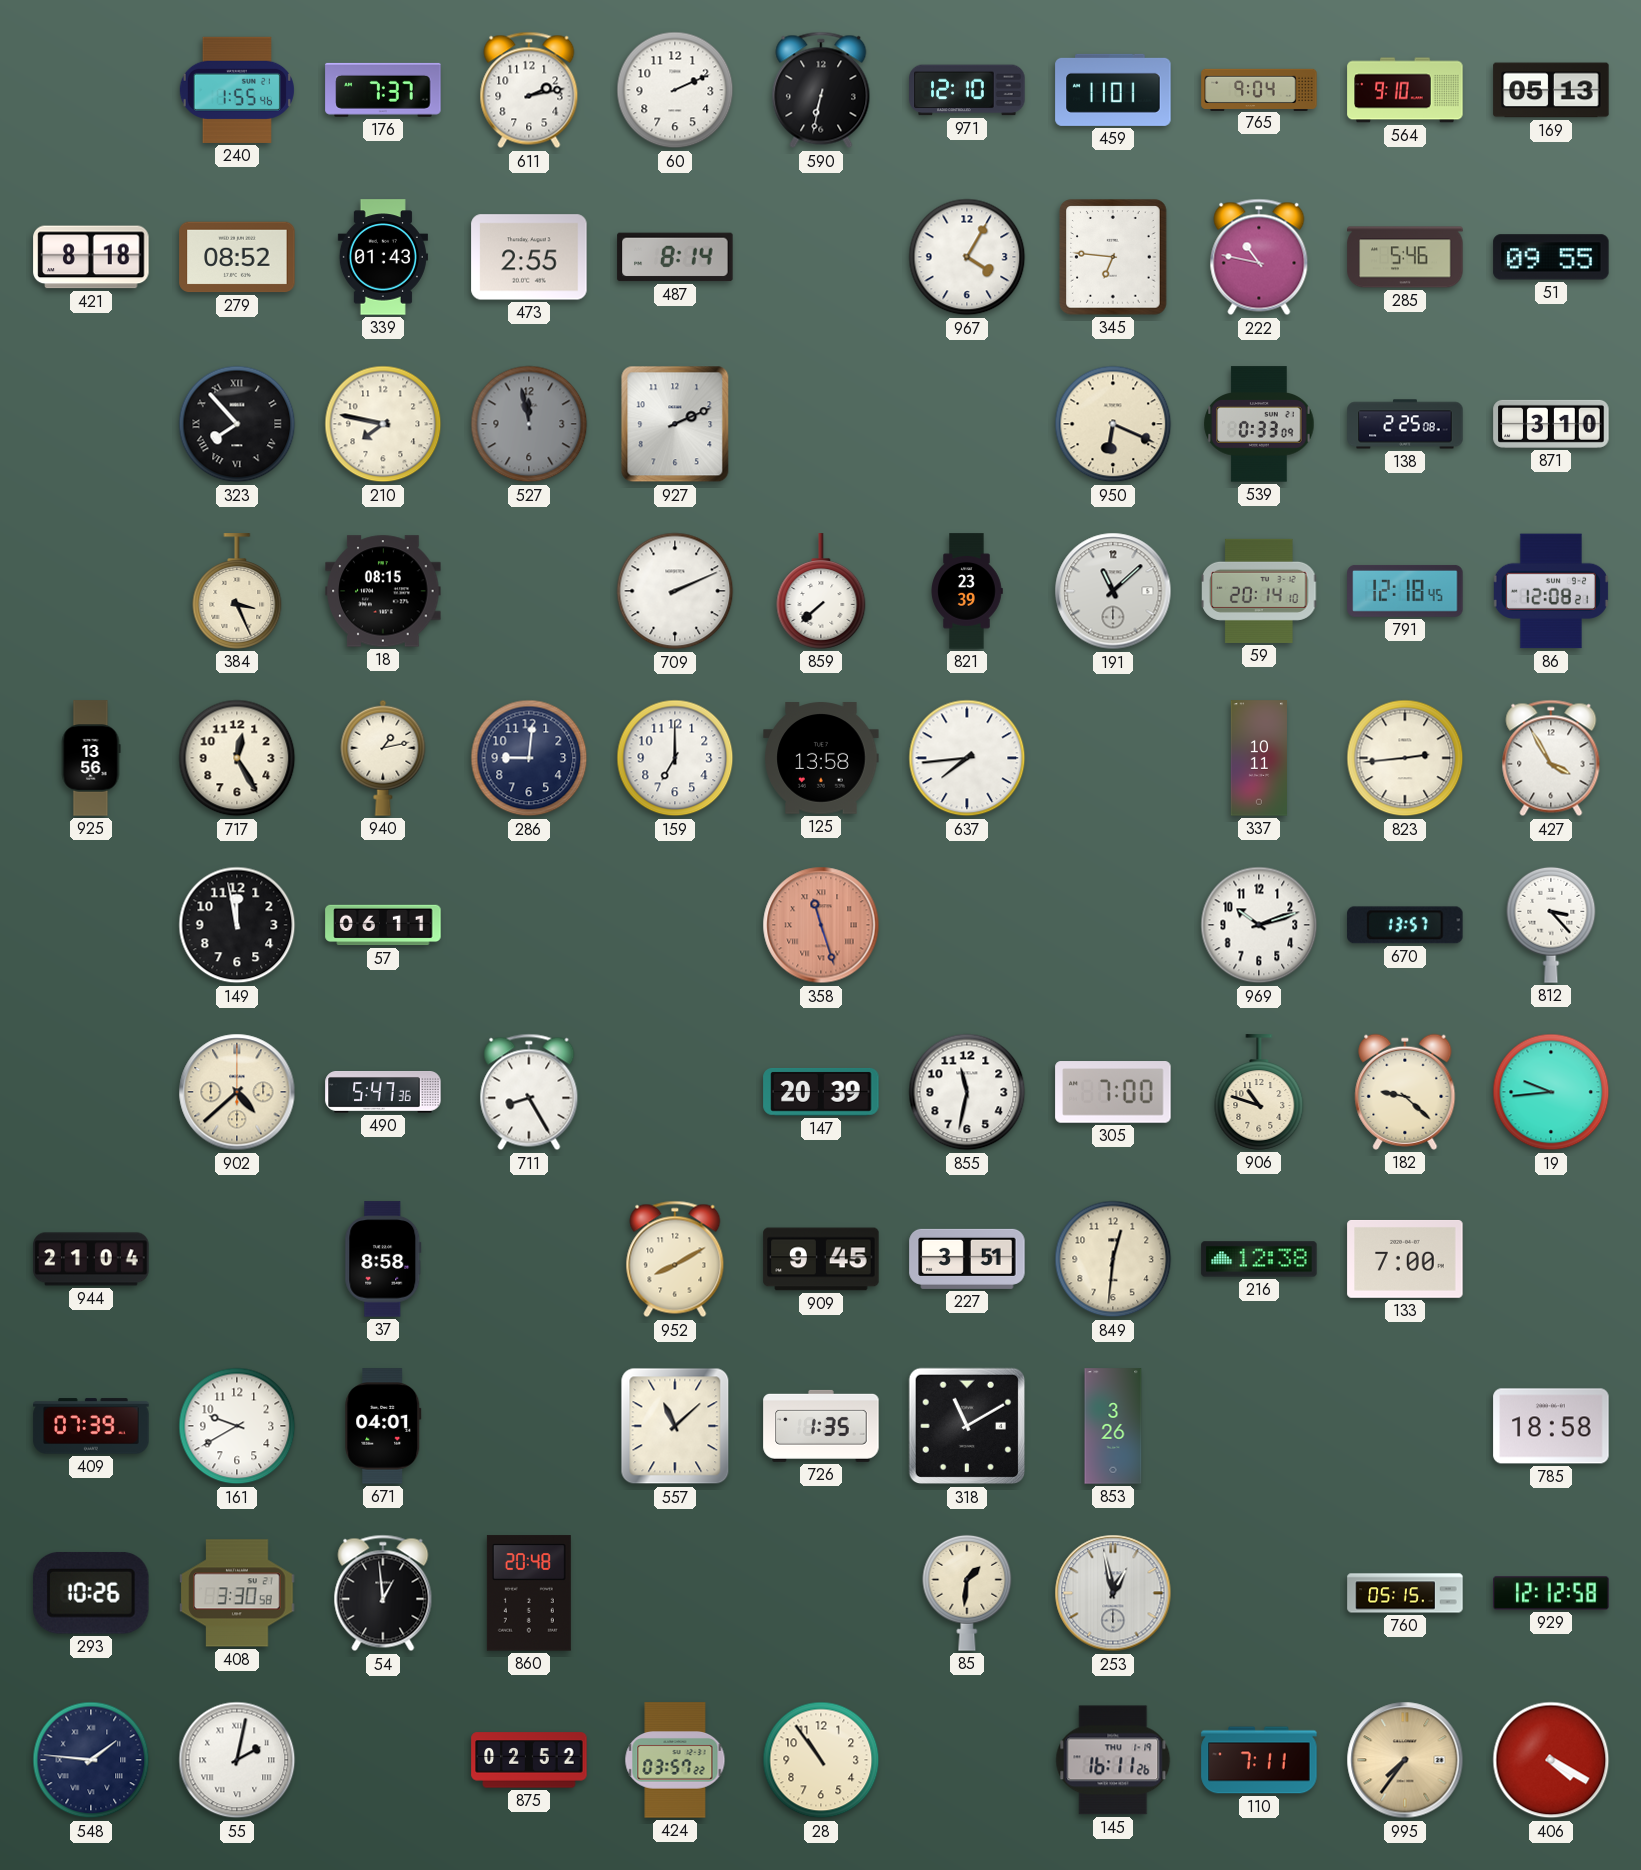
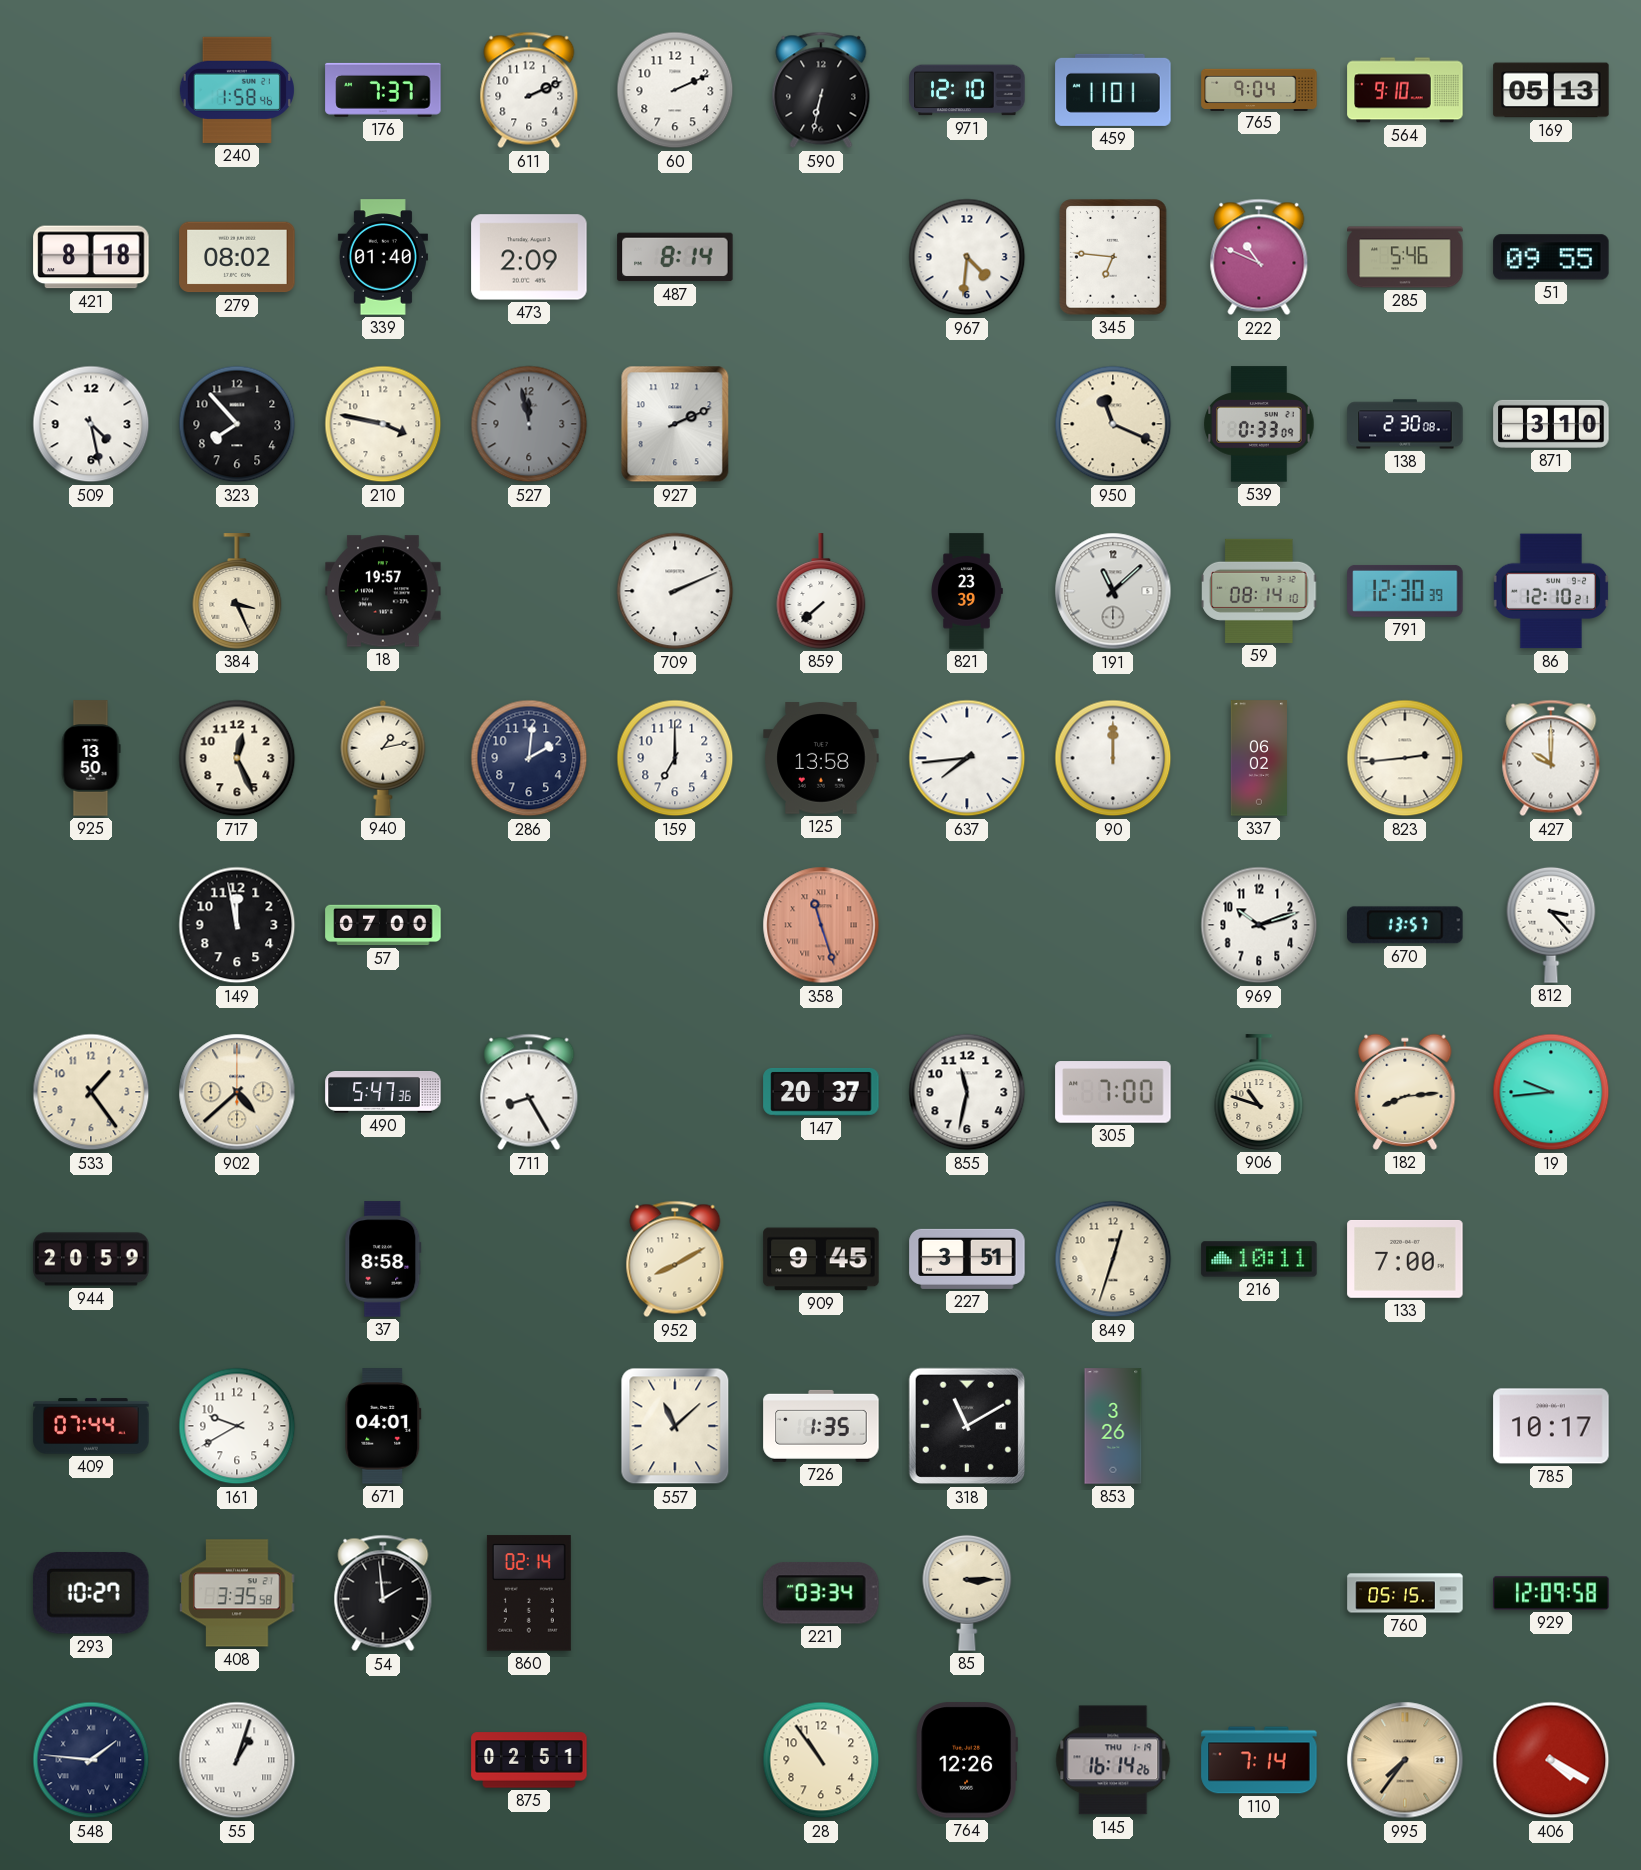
240: 1:55 -> 1:58
611: 2:13 -> 2:11
279: 08:52 -> 08:02
339: 01:43 -> 01:40
473: 2:55 -> 2:09
967: 4:05 -> 4:31
222: 10:47 -> 10:49
509: none -> 4:28
323 numerals: Roman -> Arabic
210: 7:47 -> 3:47
950: 6:19 -> 11:19
138: 2:25 -> 2:30
18: 08:15 -> 19:57
59: 20:14 -> 08:14
791: 12:18 -> 12:30
86: 12:08 -> 12:10
925: 13:56 -> 13:50
717: 12:25 -> 12:26
286: 9:01 -> 2:01
90: none -> 12:00
337: 10:11 -> 06:02
427: 3:55 -> 10:00
57: 06:11 -> 07:00
533: none -> 1:24
147: 20:39 -> 20:37
182: 9:22 -> 8:14
944: 21:04 -> 20:59
849: 12:31 -> 12:33
216: 12:38 -> 10:11
409: 07:39 -> 07:44
785: 18:58 -> 10:17
293: 10:26 -> 10:27
408: 3:30 -> 3:35
54: 12:59 -> 1:59
860: 20:48 -> 02:14
221: none -> 03:34
85: 1:31 -> 3:15
253: 12:58 -> none
929: 12:12 -> 12:09
55: 2:02 -> 1:03
875: 02:52 -> 02:51
424: 03:57 -> none
764: none -> 12:26
145: 16:11 -> 16:14
110: 7:11 -> 7:14
